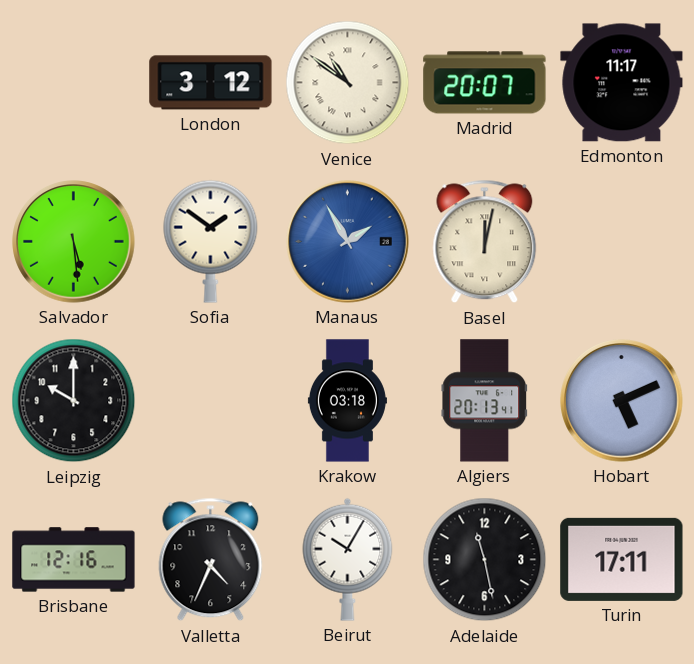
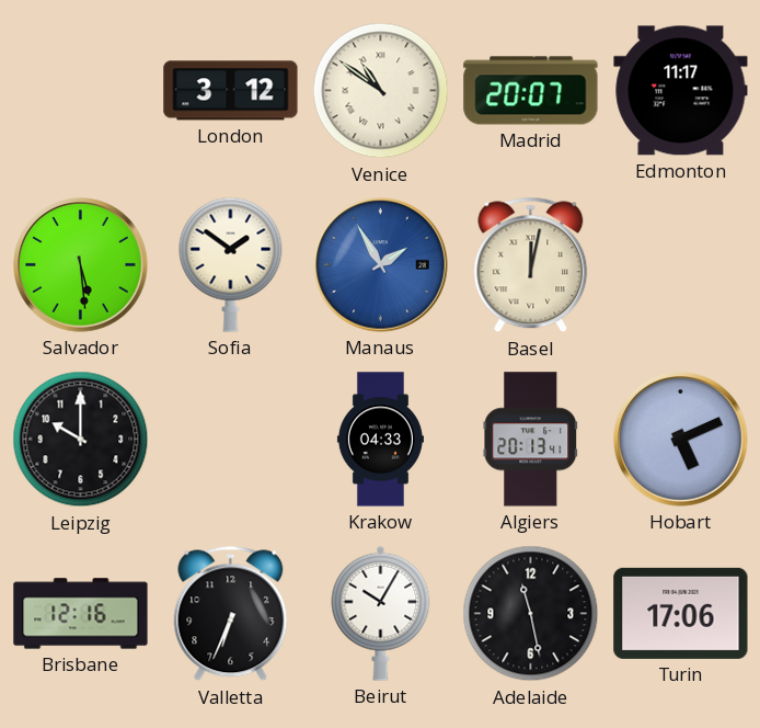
Krakow: 03:18 -> 04:33
Valletta: 4:34 -> 6:34
Turin: 17:11 -> 17:06
